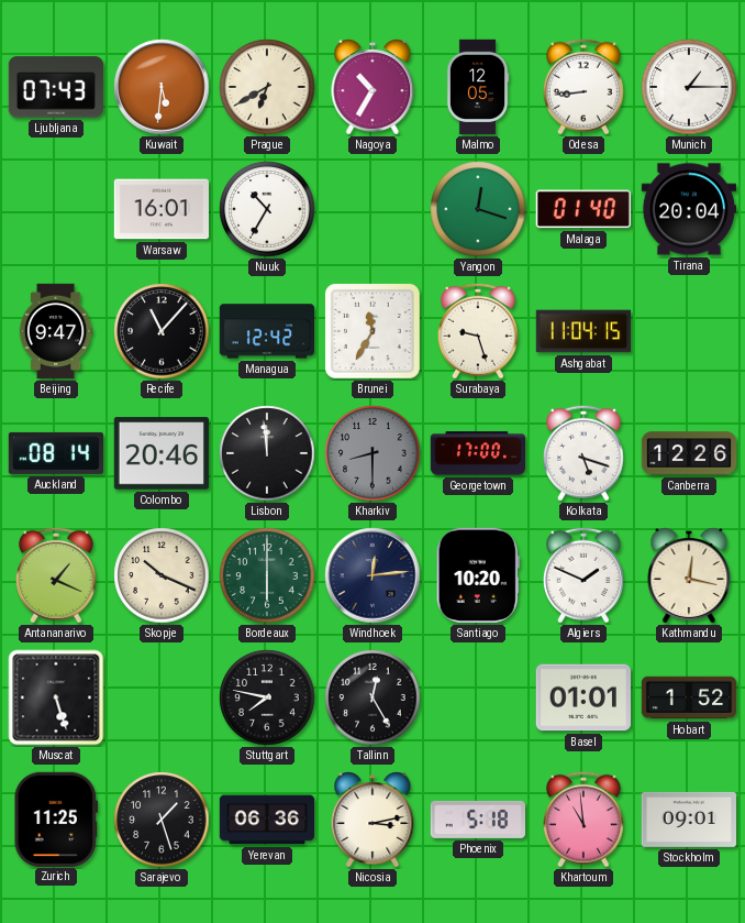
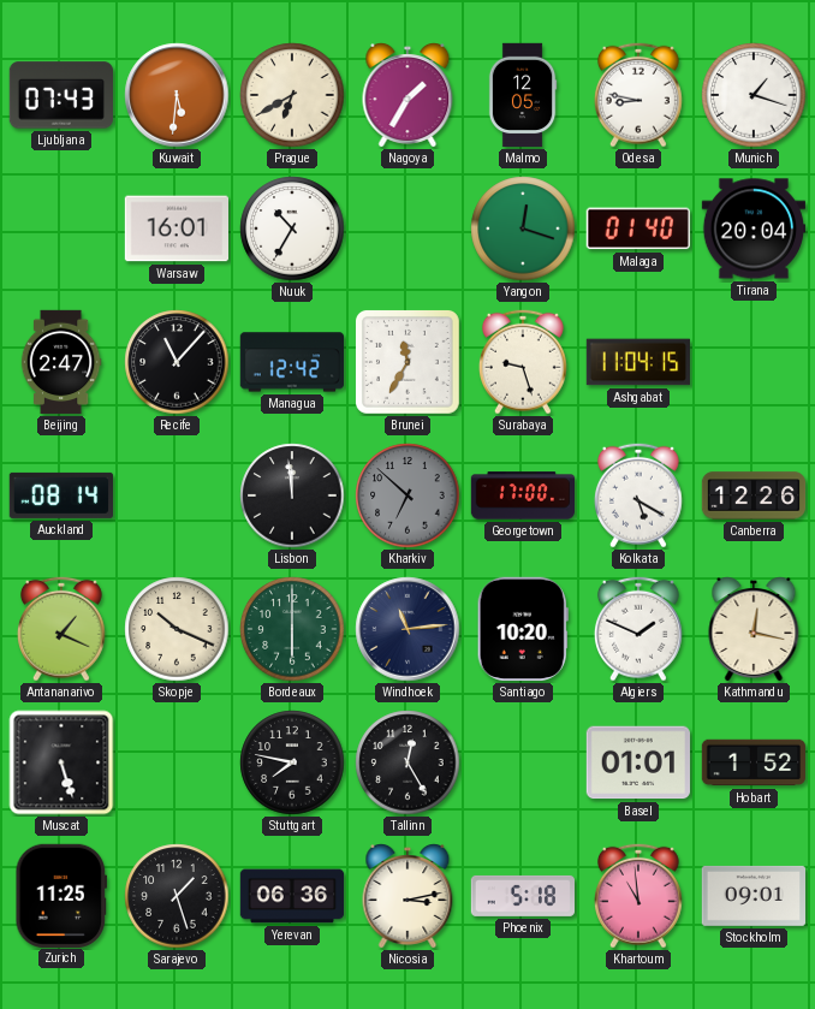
Nagoya: 10:35 -> 1:35
Odesa: 8:44 -> 8:47
Munich: 1:15 -> 1:18
Beijing: 9:47 -> 2:47
Colombo: 20:46 -> none
Kharkiv: 8:30 -> 6:52
Kolkata: 5:18 -> 5:20
Windhoek: 12:14 -> 11:14
